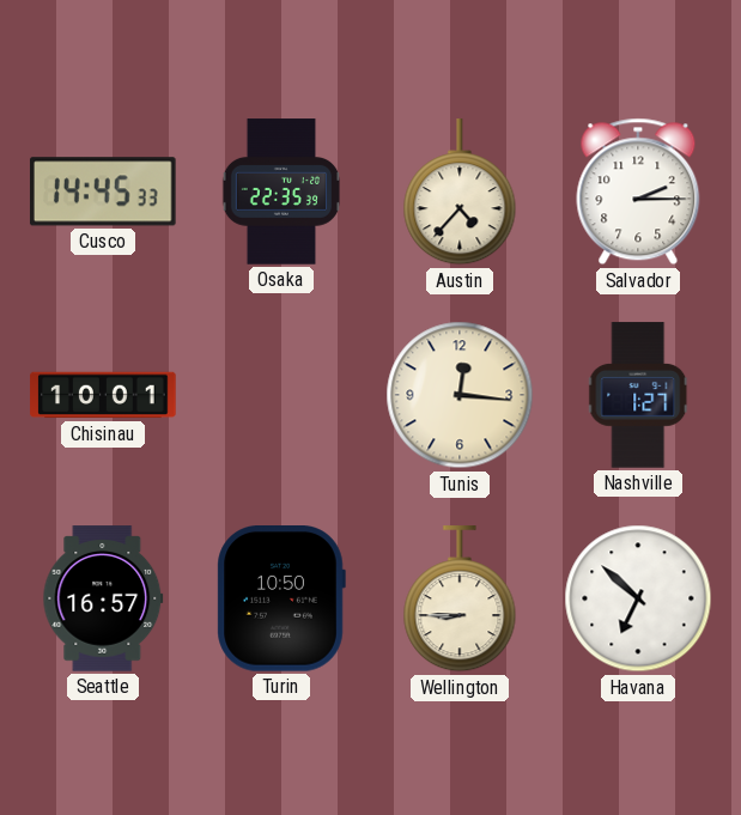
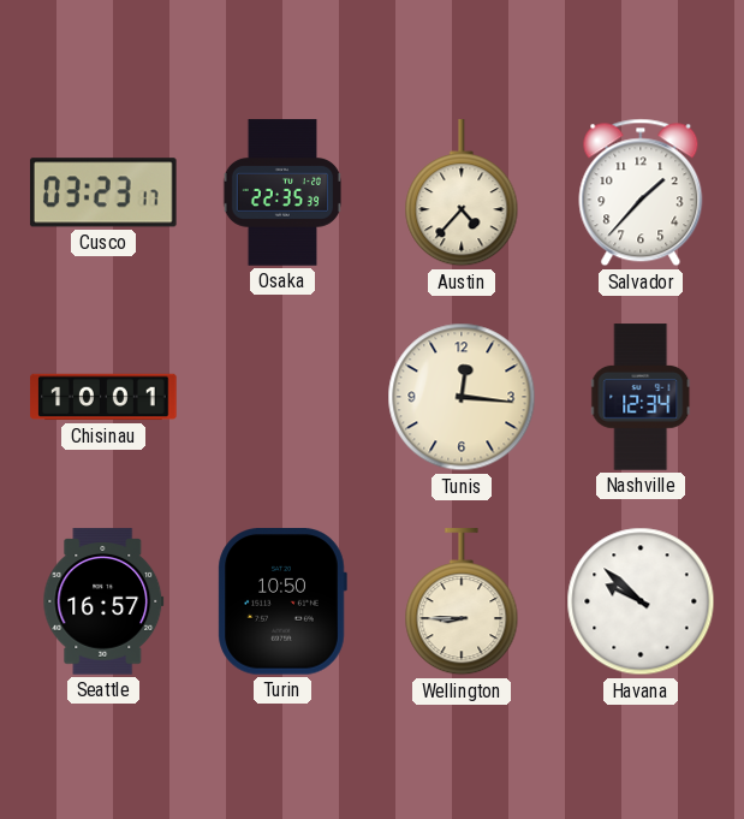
Cusco: 14:45 -> 03:23
Salvador: 2:15 -> 1:37
Nashville: 1:27 -> 12:34
Havana: 6:52 -> 9:52
